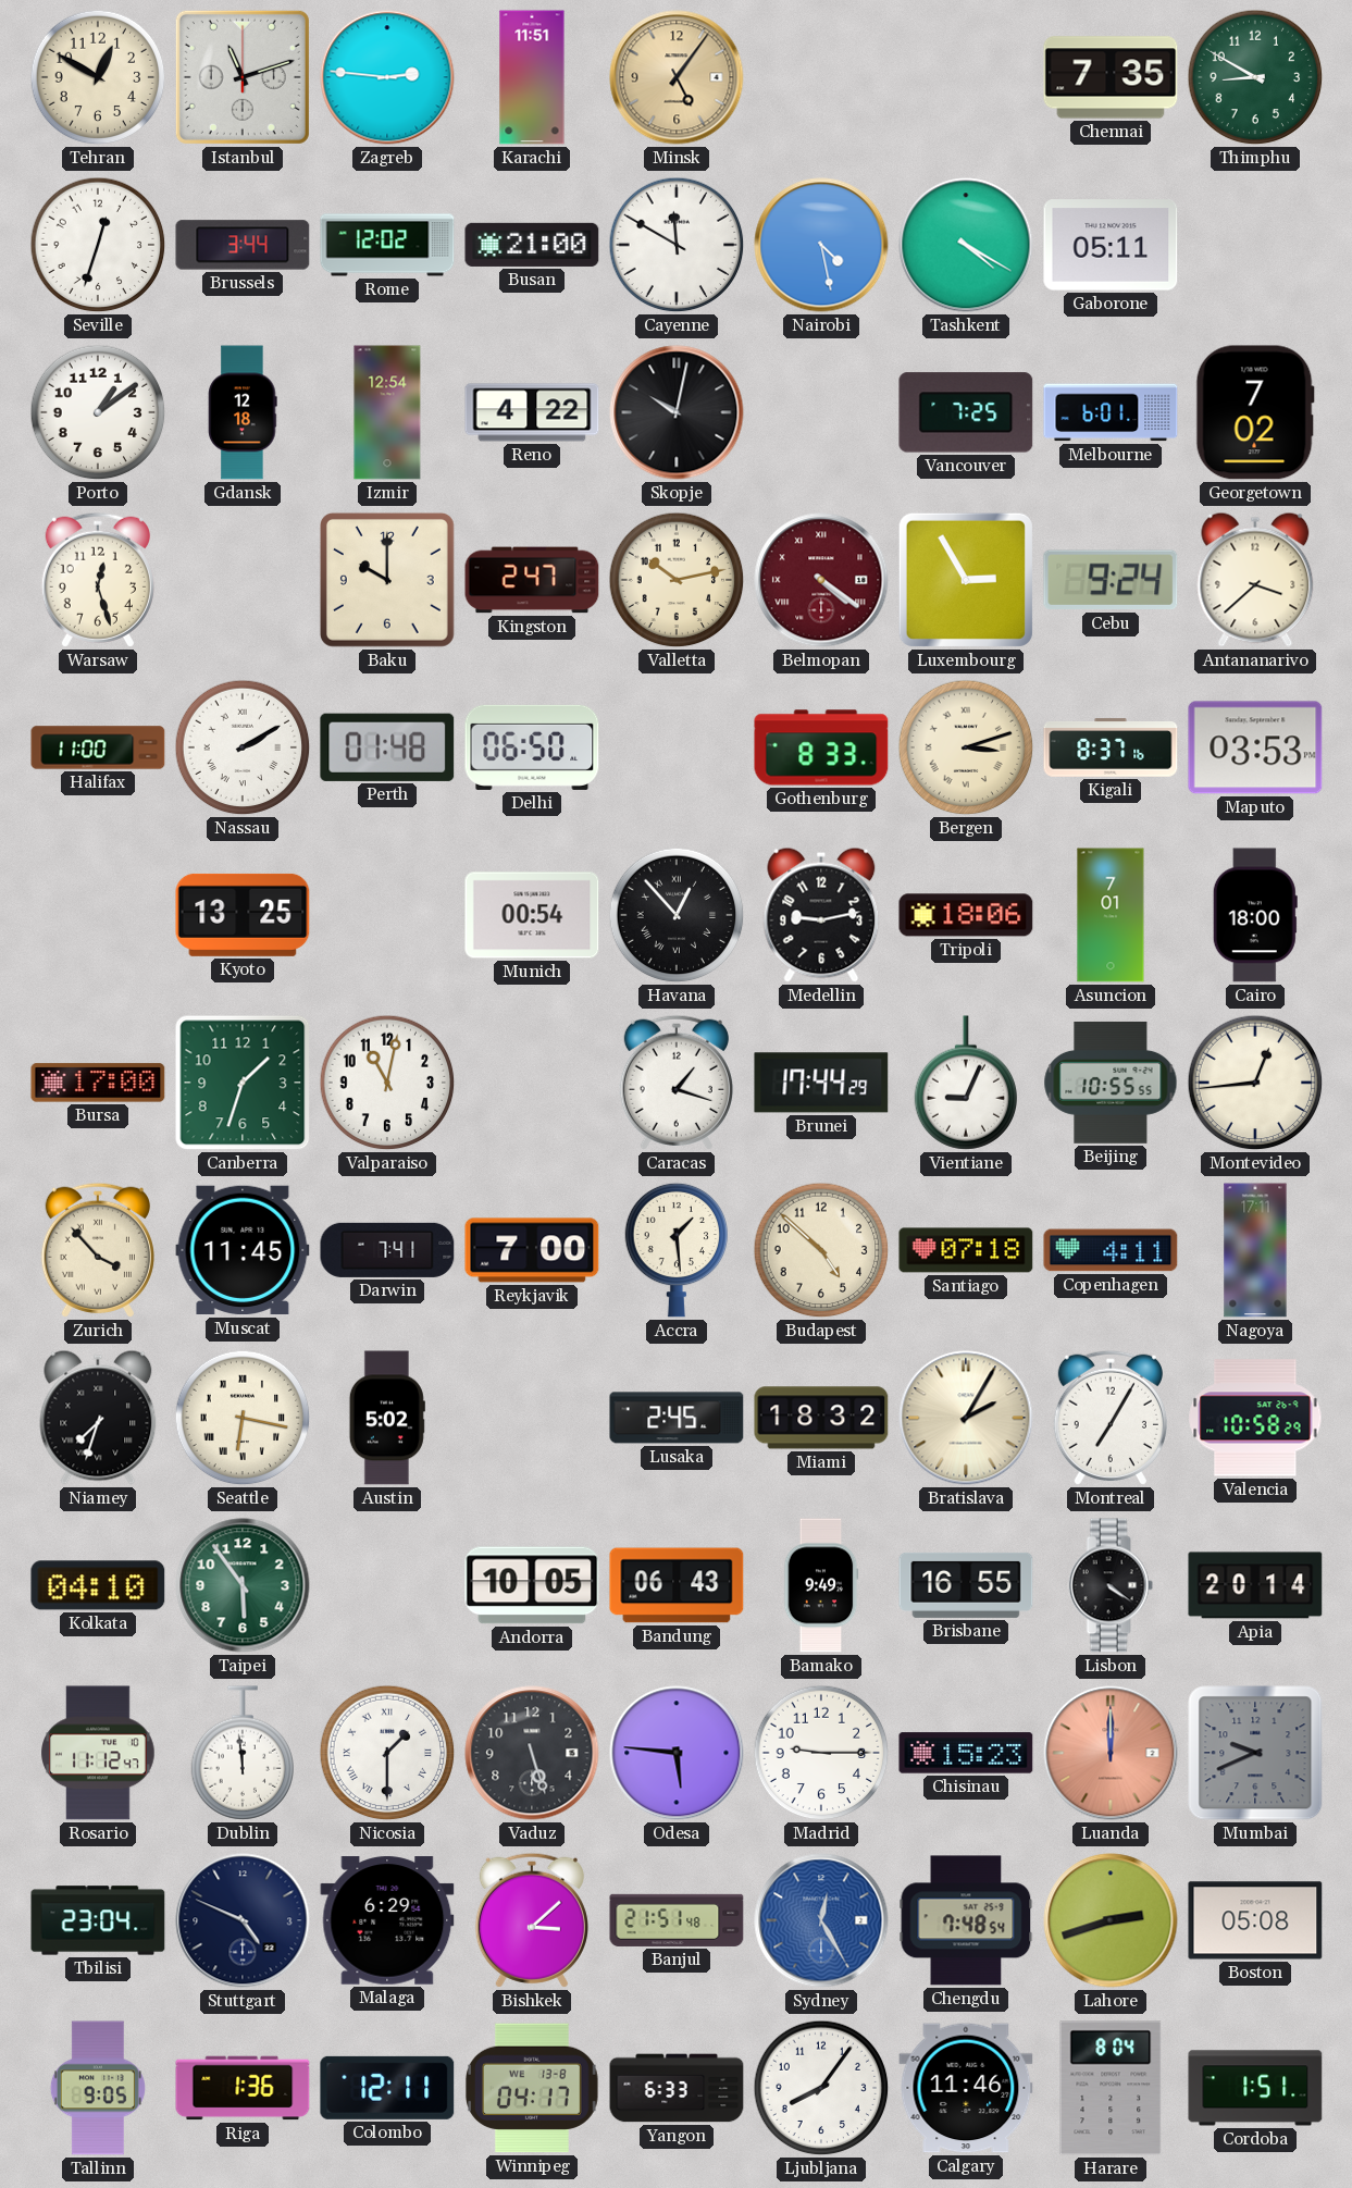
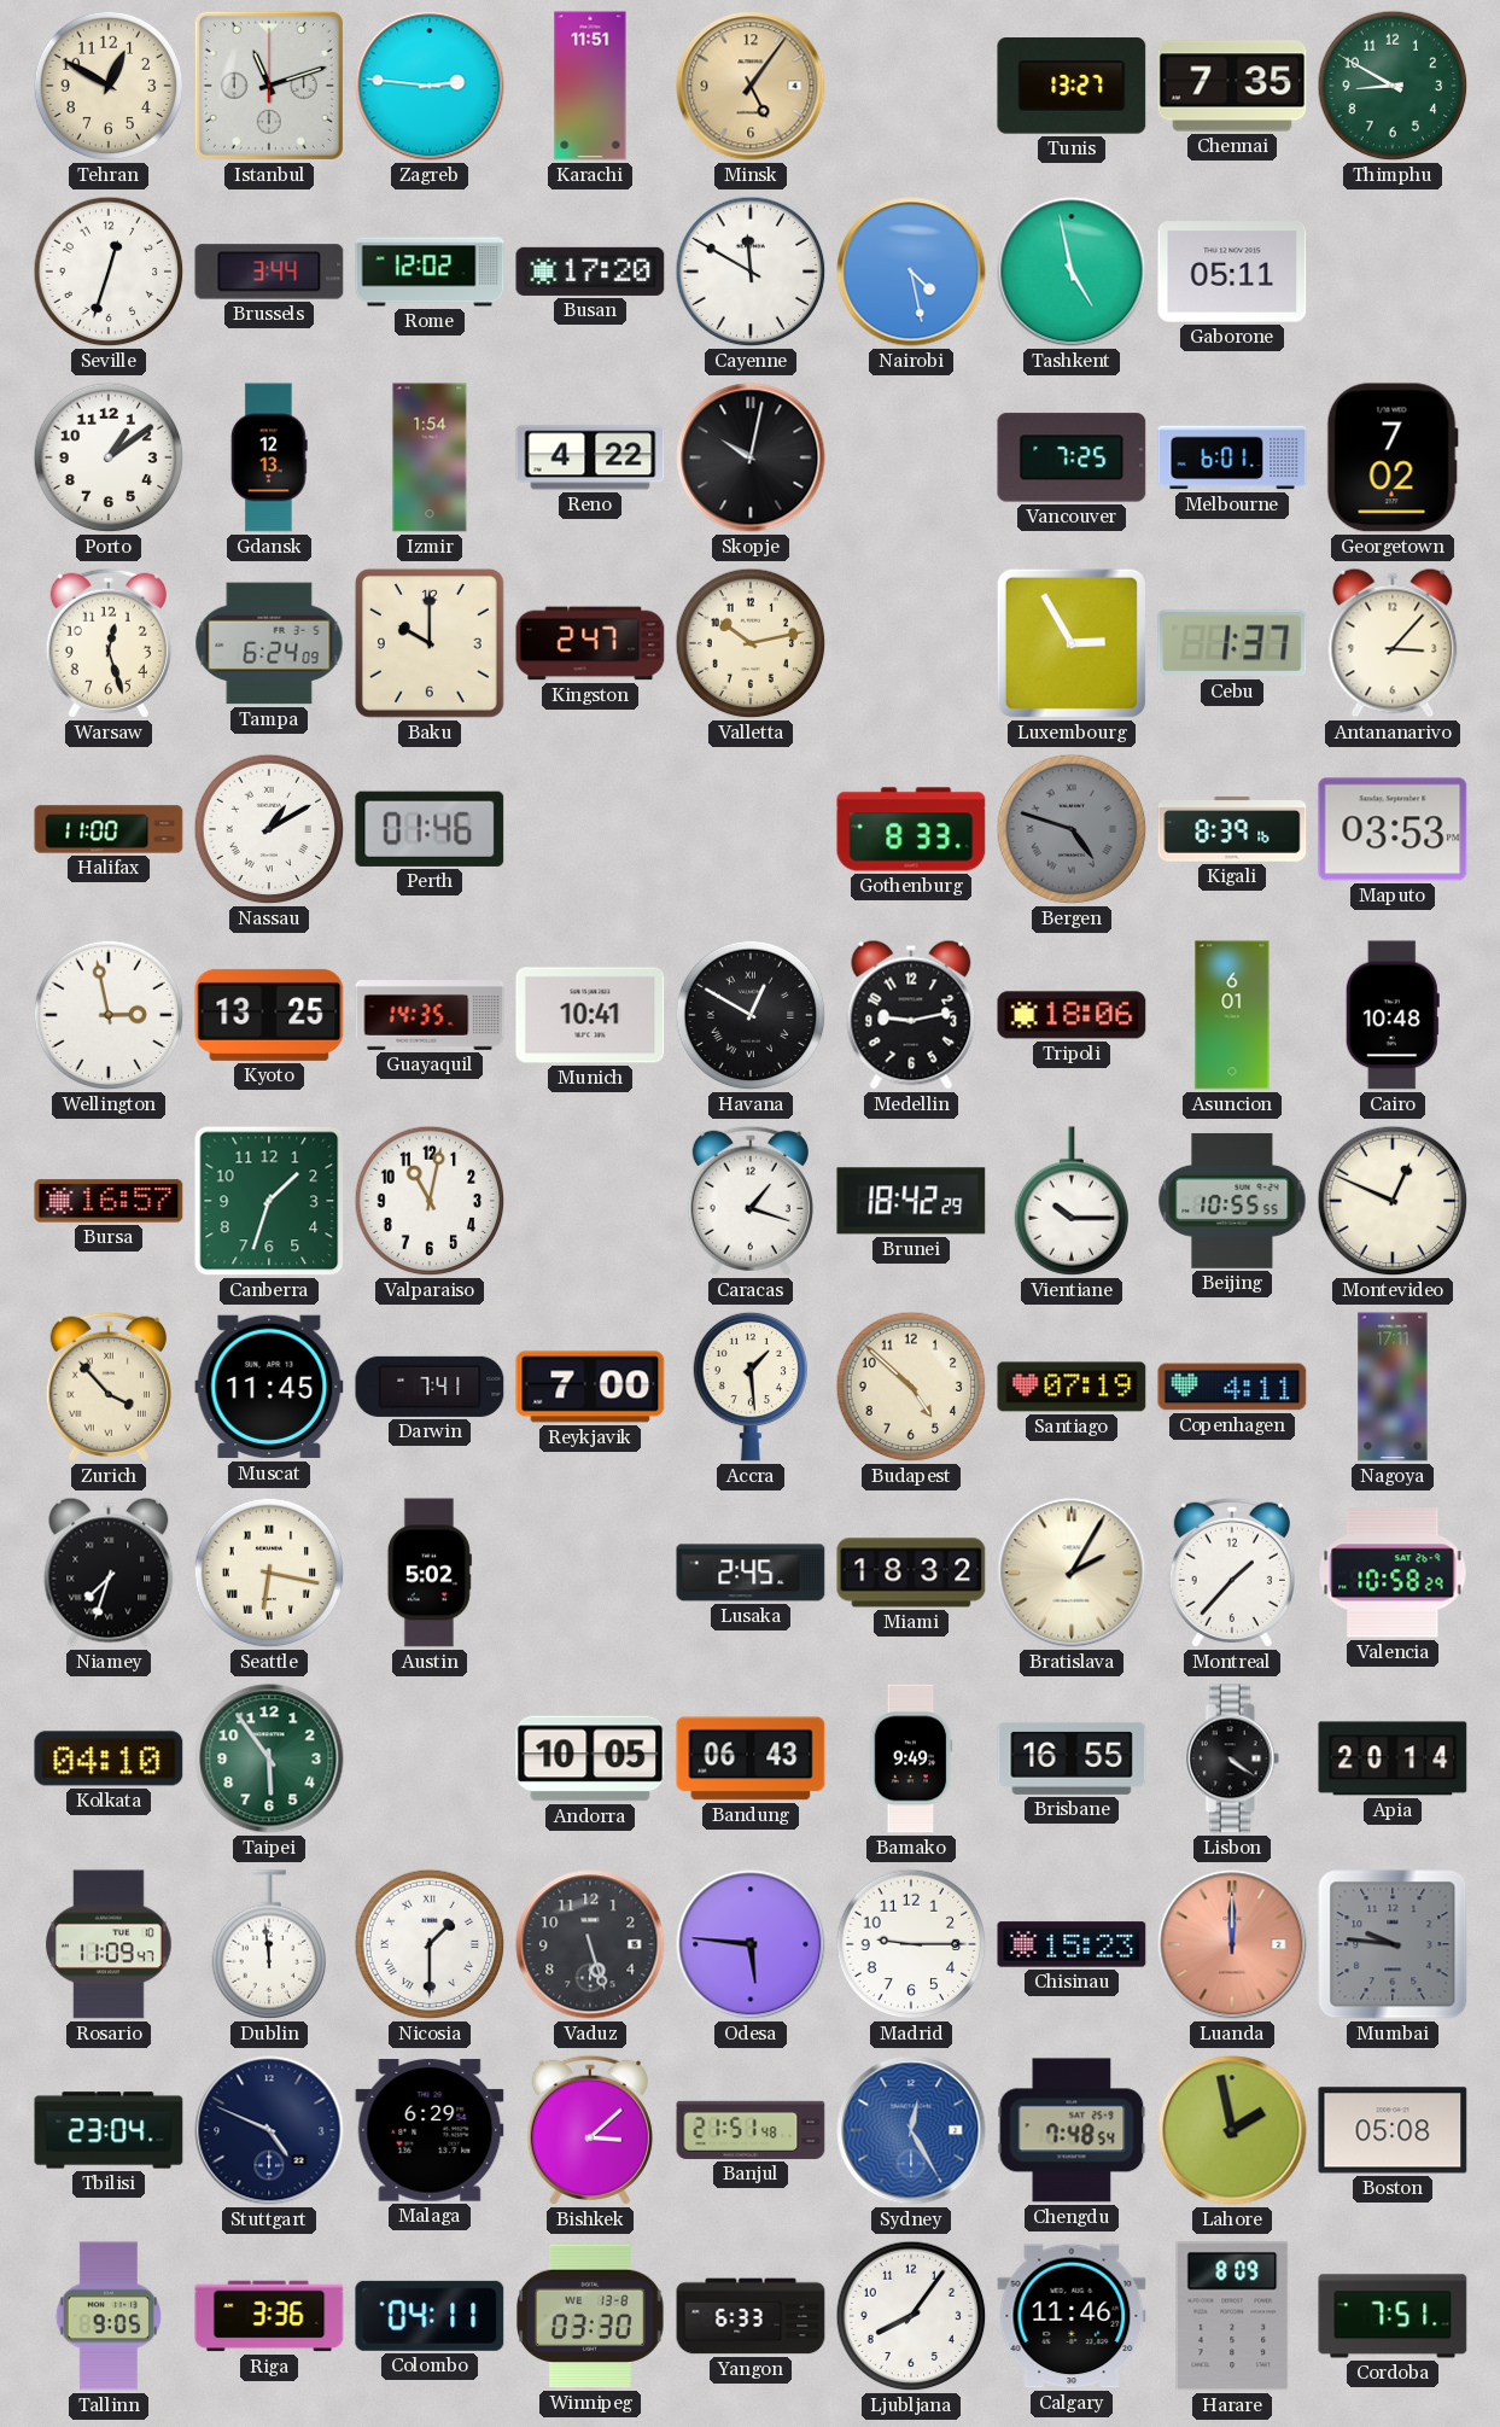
Tunis: none -> 13:27
Busan: 21:00 -> 17:20
Tashkent: 4:20 -> 4:58
Gdansk: 12:18 -> 12:13
Izmir: 12:54 -> 1:54
Tampa: none -> 6:24
Belmopan: 4:21 -> none
Cebu: 9:24 -> 1:37
Antananarivo: 3:38 -> 3:07
Nassau: 2:10 -> 1:10
Perth: 01:48 -> 01:46
Delhi: 06:50 -> none
Bergen: 3:12 -> 4:48
Bergen dial: cream -> grey
Kigali: 8:37 -> 8:39
Wellington: none -> 2:58
Guayaquil: none -> 14:35
Munich: 00:54 -> 10:41
Havana: 12:53 -> 12:50
Asuncion: 7:01 -> 6:01
Cairo: 18:00 -> 10:48
Bursa: 17:00 -> 16:57
Brunei: 17:44 -> 18:42
Vientiane: 9:04 -> 10:15
Montevideo: 12:44 -> 12:49
Santiago: 07:18 -> 07:19
Montreal: 7:05 -> 1:37
Rosario: 11:12 -> 11:09
Mumbai: 9:41 -> 9:46
Lahore: 2:42 -> 1:58
Riga: 1:36 -> 3:36
Colombo: 12:11 -> 04:11
Winnipeg: 04:17 -> 03:30
Harare: 8:04 -> 8:09
Cordoba: 1:51 -> 7:51
